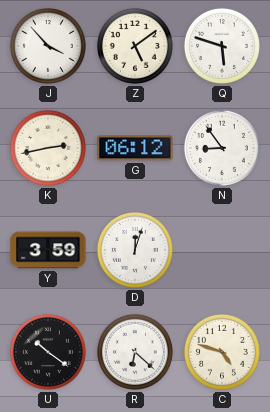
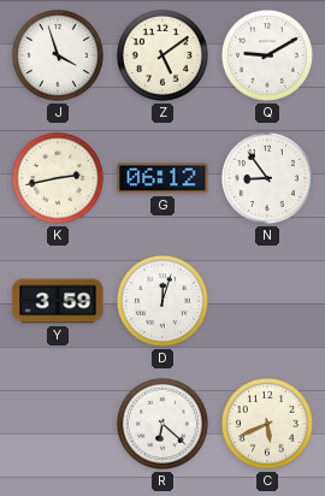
J: 3:53 -> 3:57
Q: 5:48 -> 9:10
U: 10:21 -> none
C: 4:48 -> 5:41
